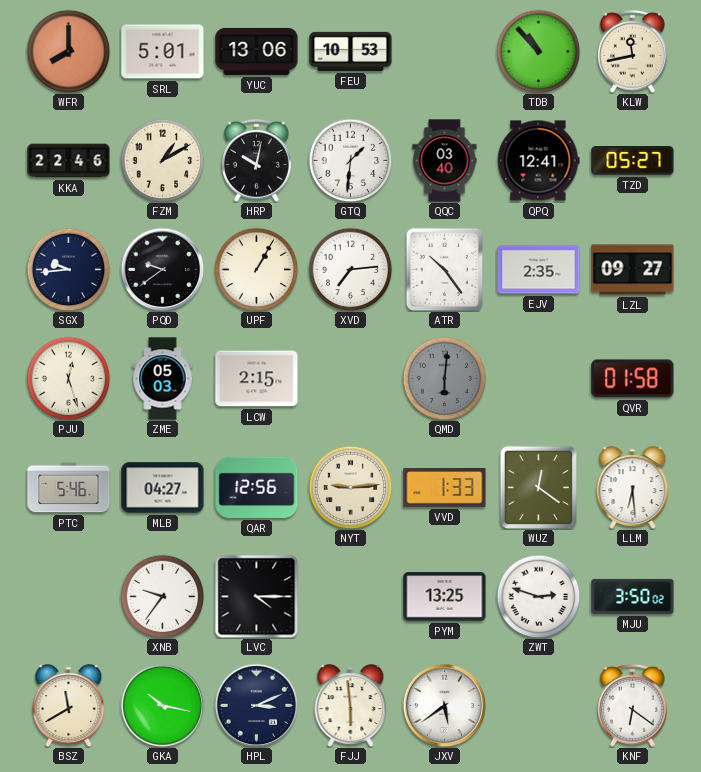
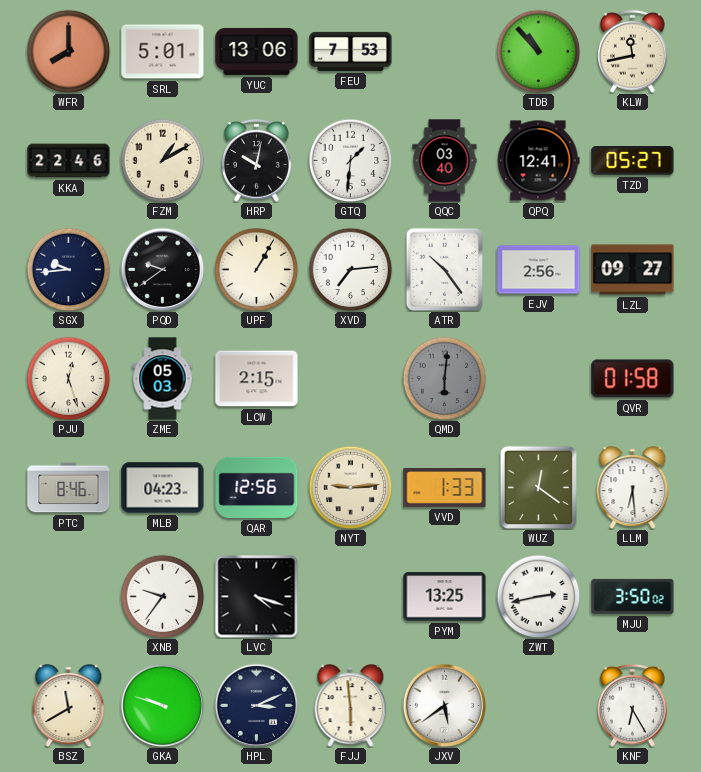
FEU: 10:53 -> 7:53
EJV: 2:35 -> 2:56
PTC: 5:46 -> 8:46
MLB: 04:27 -> 04:23
LVC: 4:15 -> 4:18
ZWT: 2:48 -> 2:43
GKA: 10:17 -> 9:48
KNF: 6:21 -> 6:25
